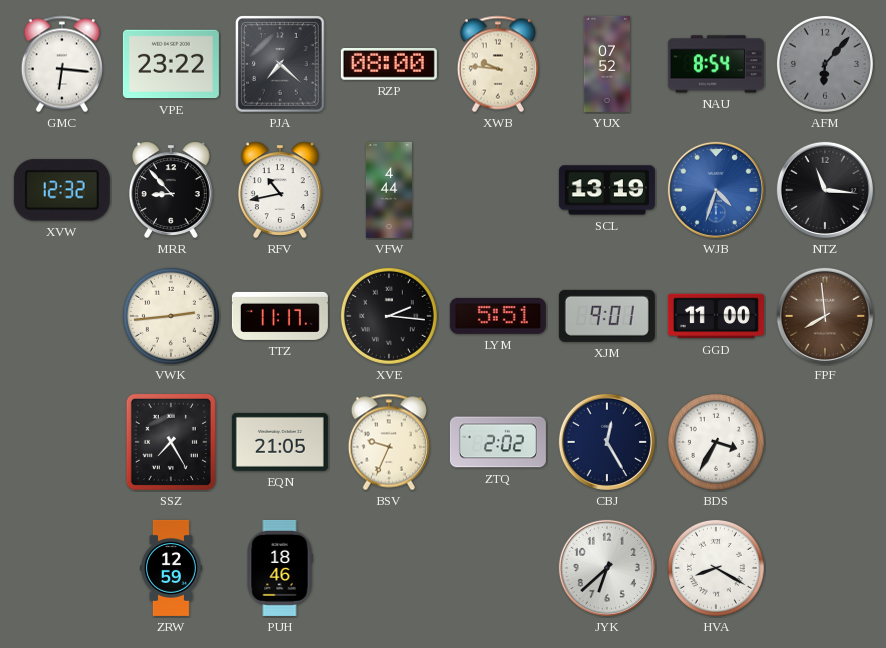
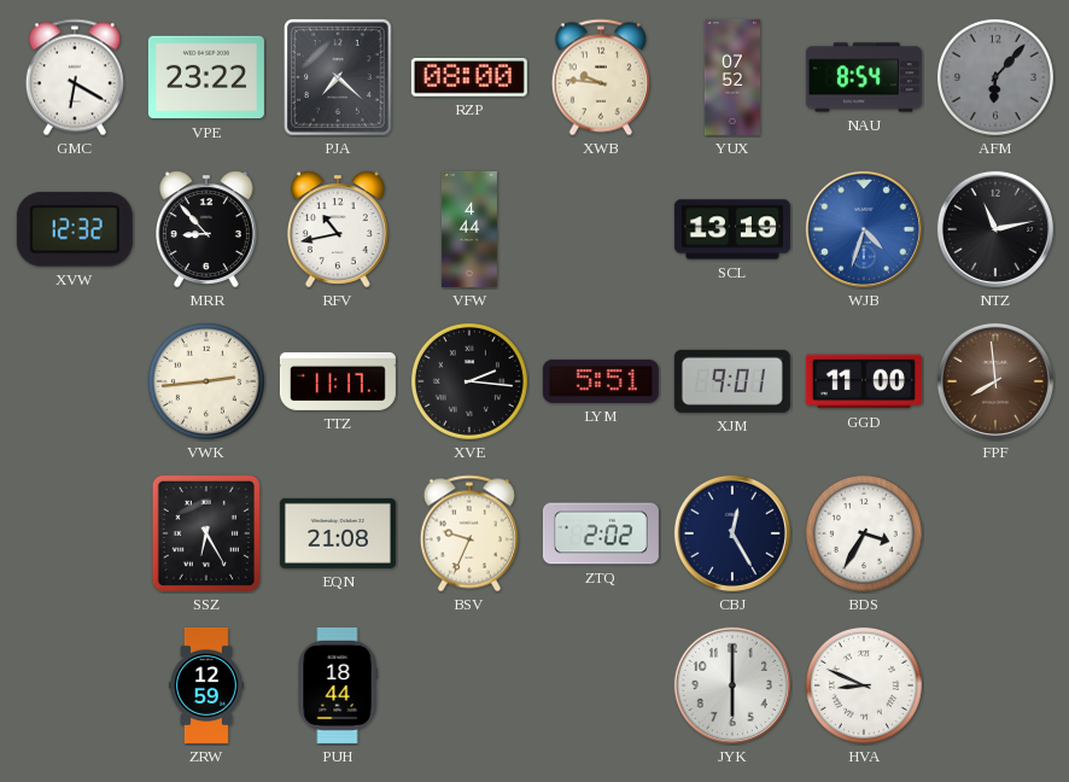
GMC: 6:16 -> 6:20
NTZ: 11:16 -> 11:13
SSZ: 7:25 -> 6:25
EQN: 21:05 -> 21:08
PUH: 18:46 -> 18:44
JYK: 6:38 -> 6:00
HVA: 8:20 -> 8:49
